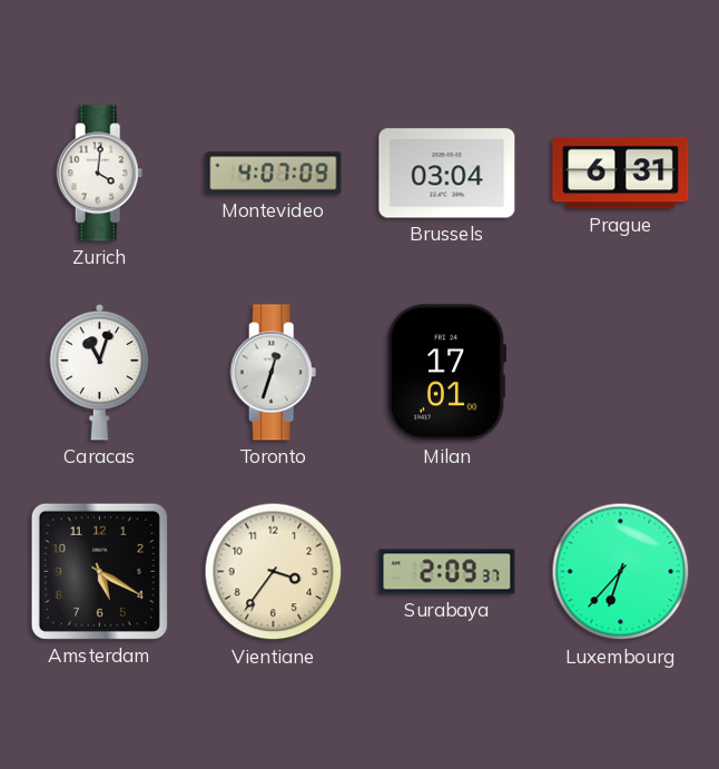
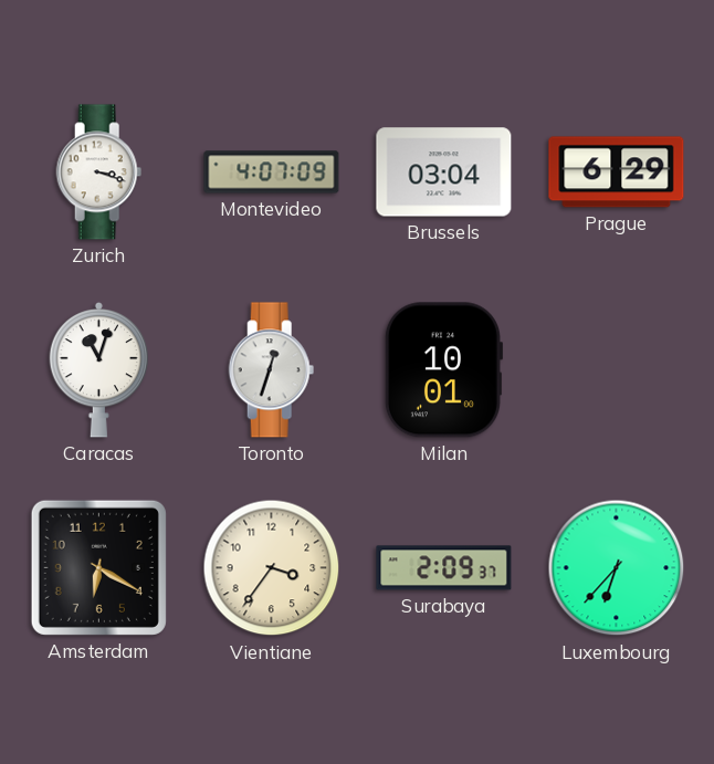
Zurich: 4:01 -> 3:18
Prague: 6:31 -> 6:29
Milan: 17:01 -> 10:01
Amsterdam: 5:20 -> 6:20
